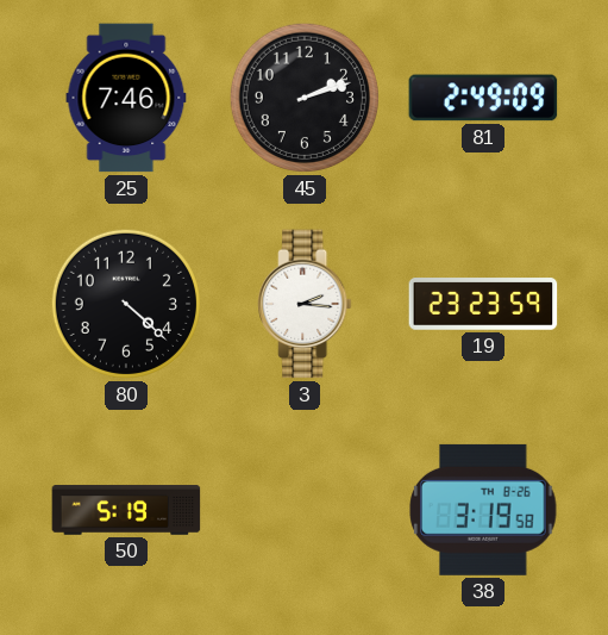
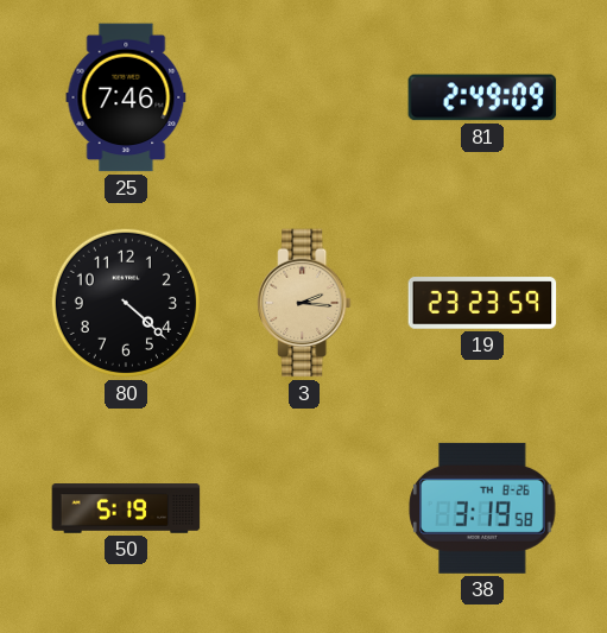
45: 2:12 -> none
3 dial: white -> champagne
